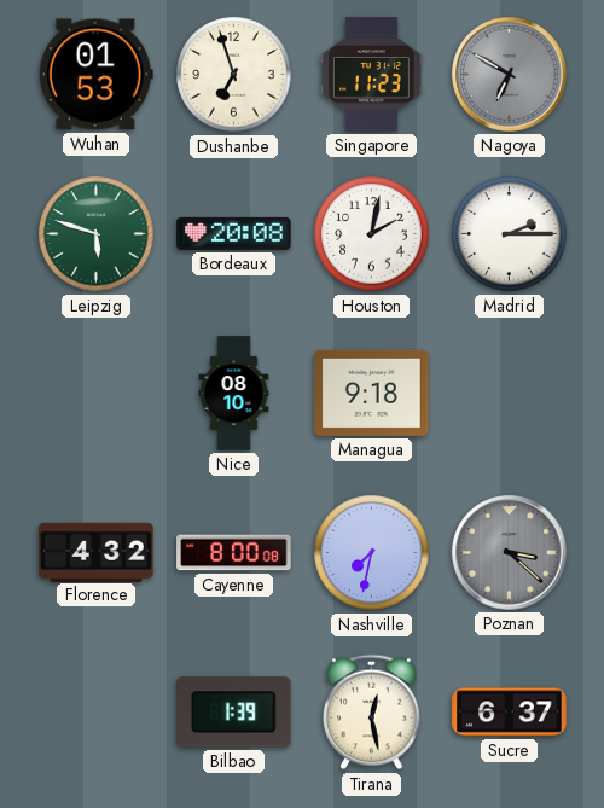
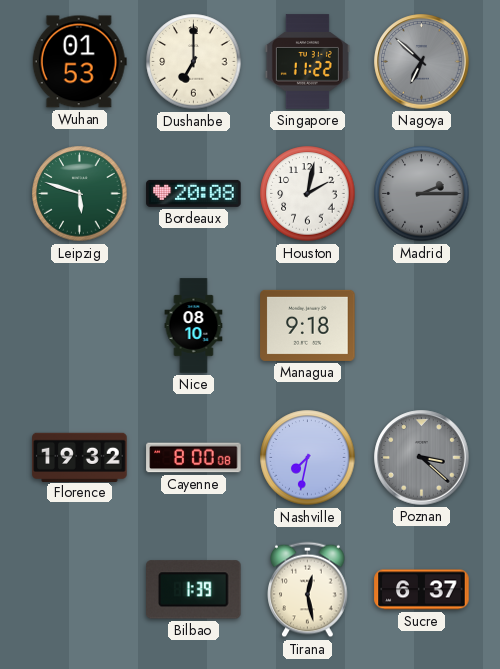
Dushanbe: 6:57 -> 7:00
Singapore: 11:23 -> 11:22
Nagoya: 6:50 -> 6:52
Madrid dial: white -> grey
Florence: 4:32 -> 19:32
